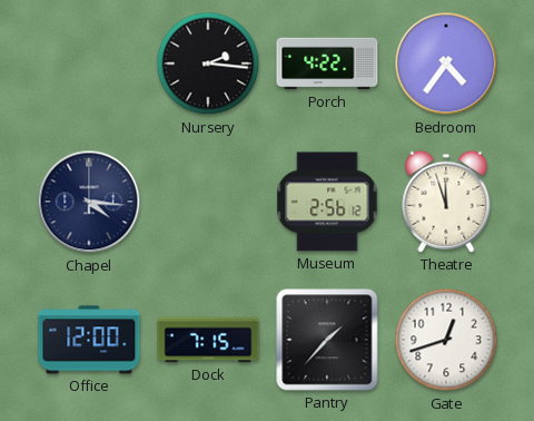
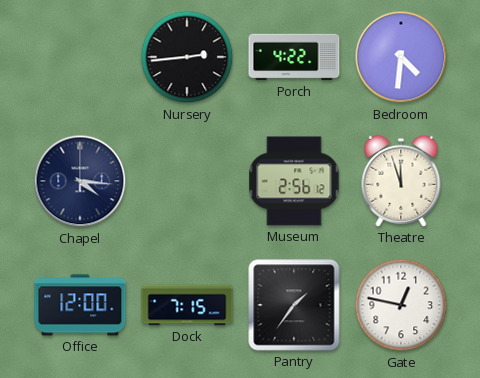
Nursery: 2:16 -> 2:44
Bedroom: 4:36 -> 4:31
Pantry: 1:37 -> 1:36
Gate: 12:42 -> 12:47
